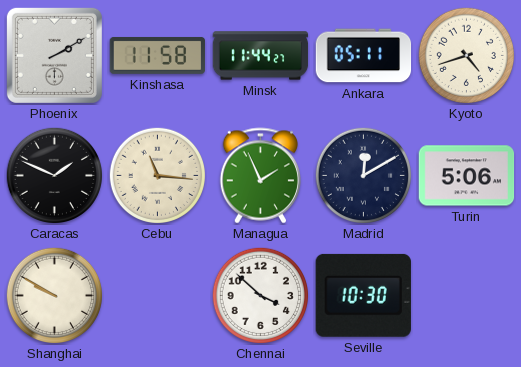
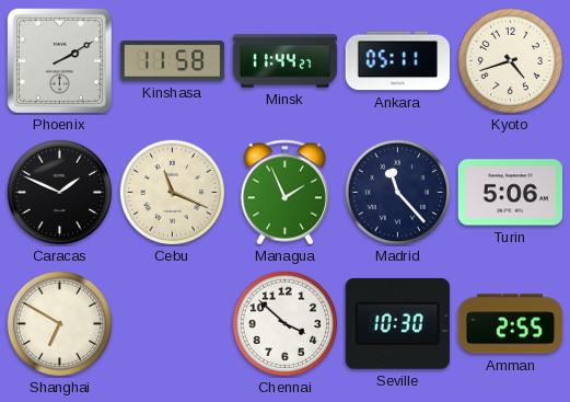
Cebu: 11:16 -> 11:19
Madrid: 12:10 -> 11:23
Shanghai: 9:50 -> 6:50
Amman: none -> 2:55
